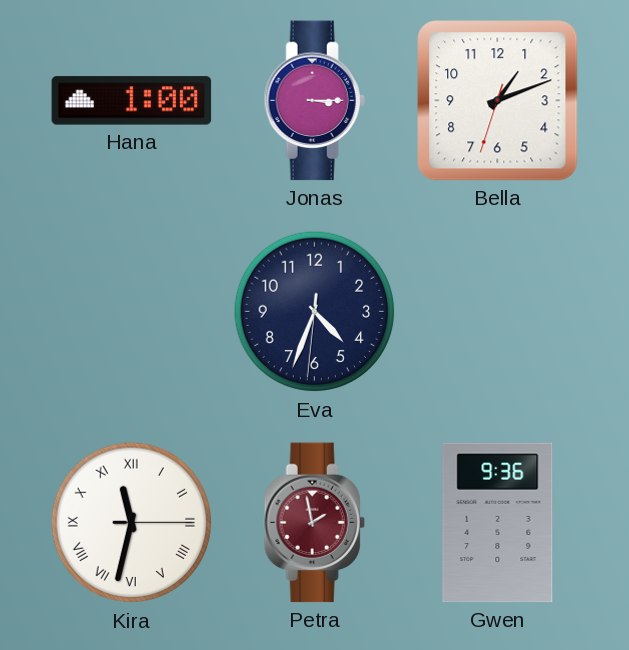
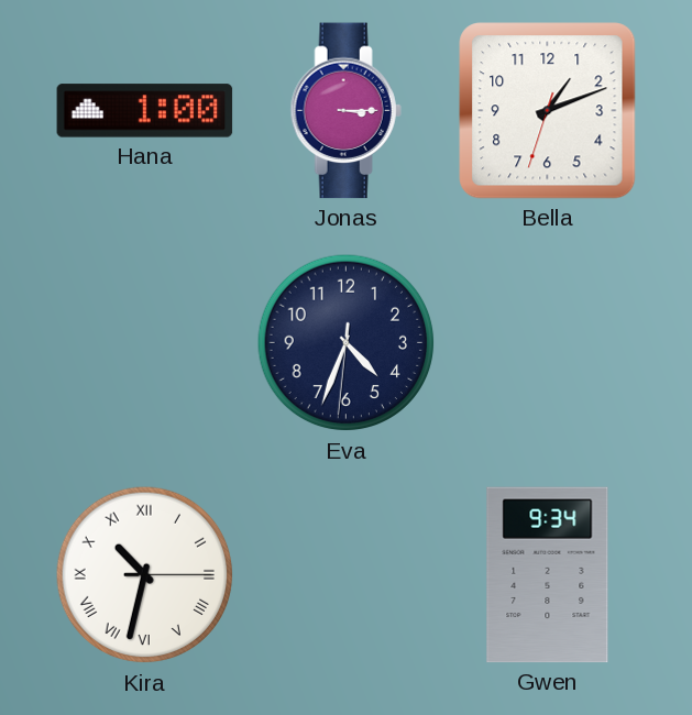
Kira: 11:32 -> 10:32
Petra: 1:58 -> none
Gwen: 9:36 -> 9:34
